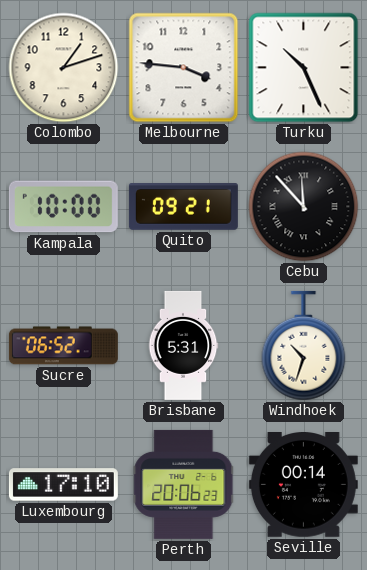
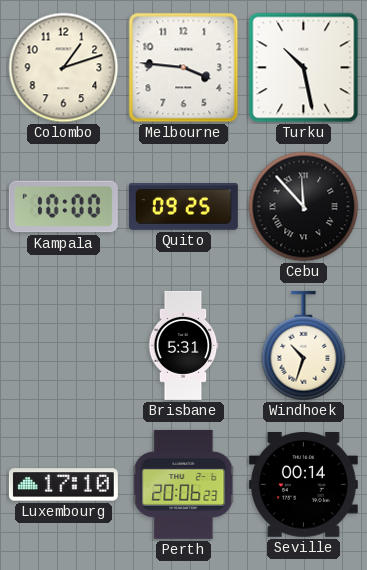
Turku: 10:26 -> 10:28
Quito: 09:21 -> 09:25
Sucre: 06:52 -> none
